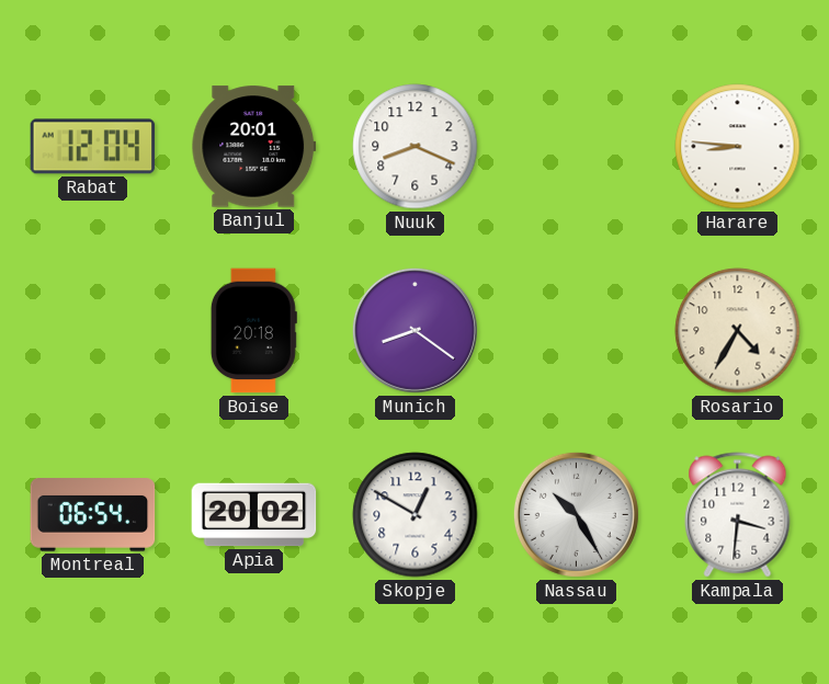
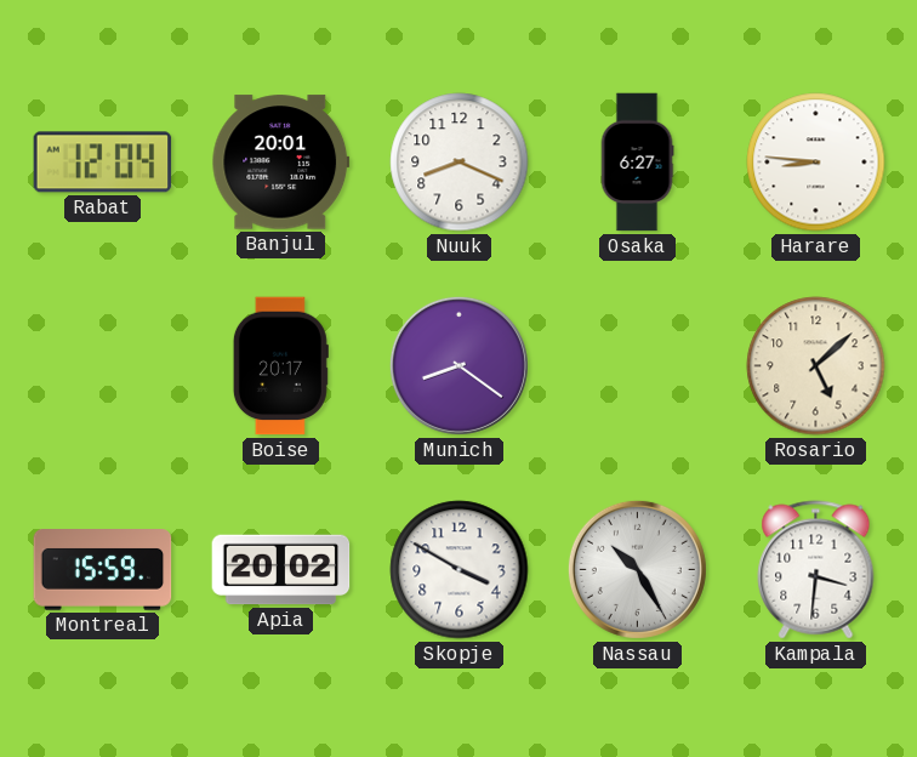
Osaka: none -> 6:27
Boise: 20:18 -> 20:17
Rosario: 4:35 -> 5:08
Montreal: 06:54 -> 15:59
Skopje: 12:50 -> 3:50
